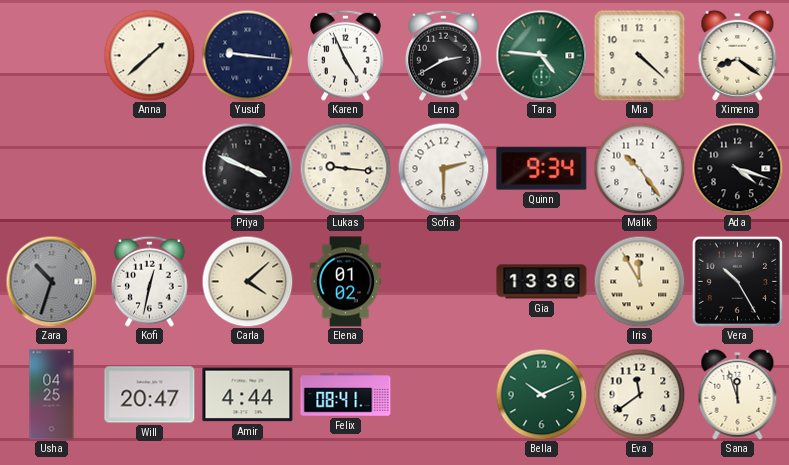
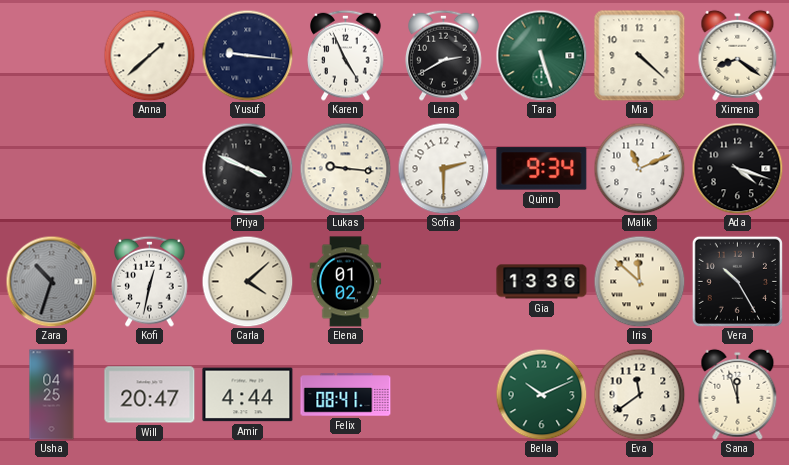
Tara: 4:46 -> 5:27
Malik: 10:24 -> 11:11
Iris: 11:55 -> 11:52
